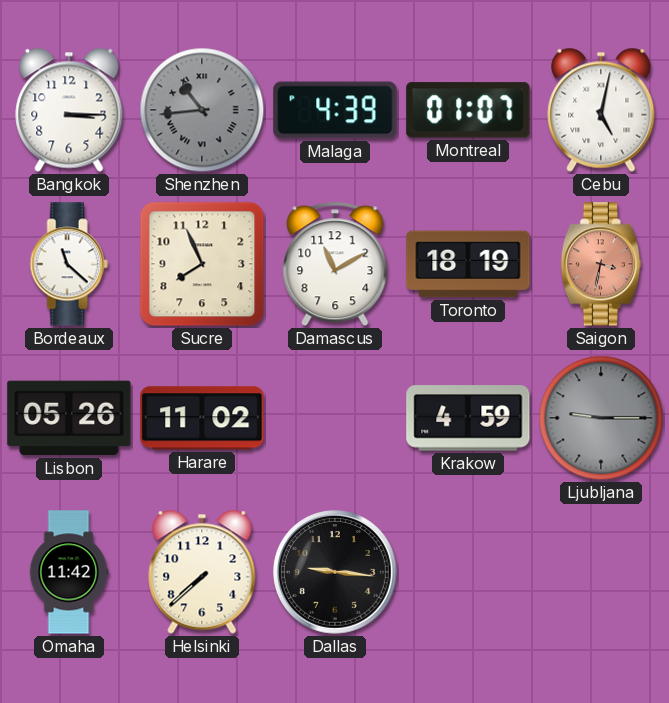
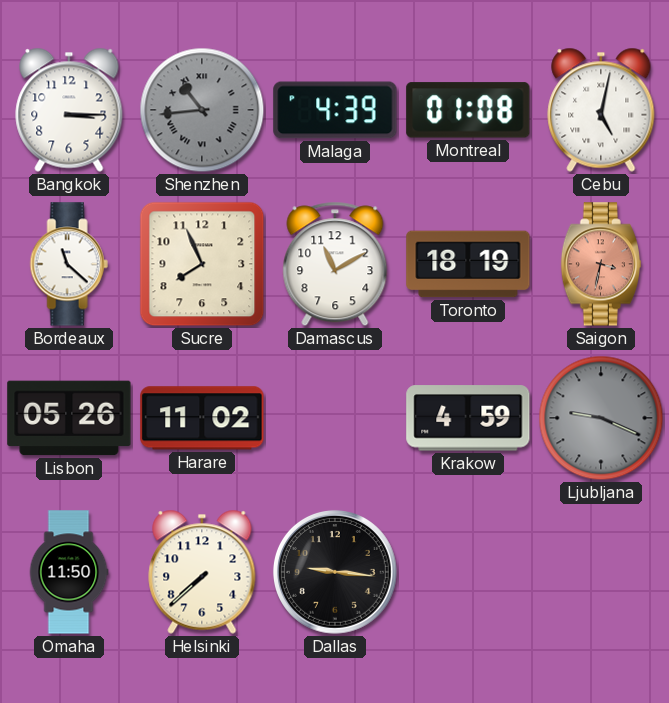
Montreal: 01:07 -> 01:08
Ljubljana: 9:15 -> 9:19
Omaha: 11:42 -> 11:50
